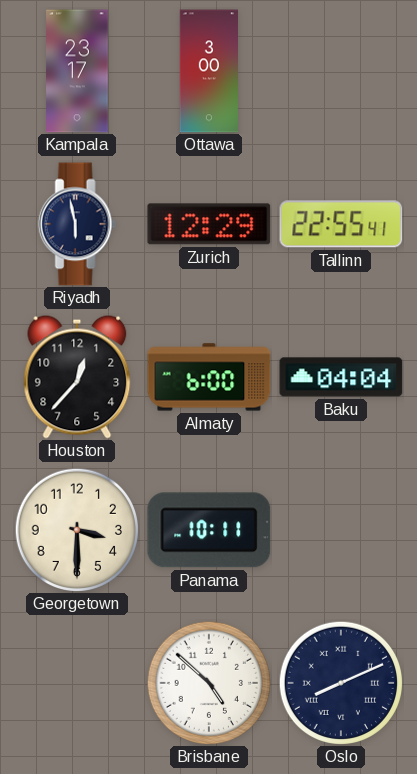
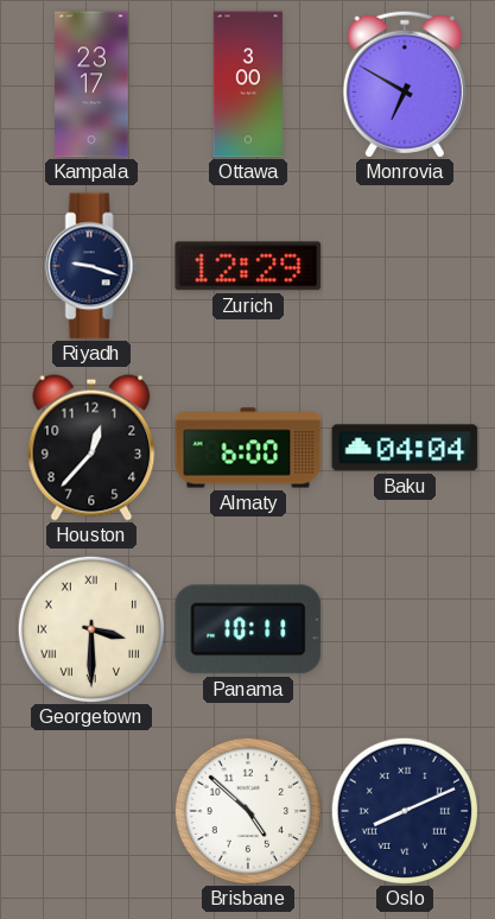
Monrovia: none -> 6:50
Riyadh: 5:58 -> 9:18
Tallinn: 22:55 -> none
Georgetown numerals: Arabic -> Roman
